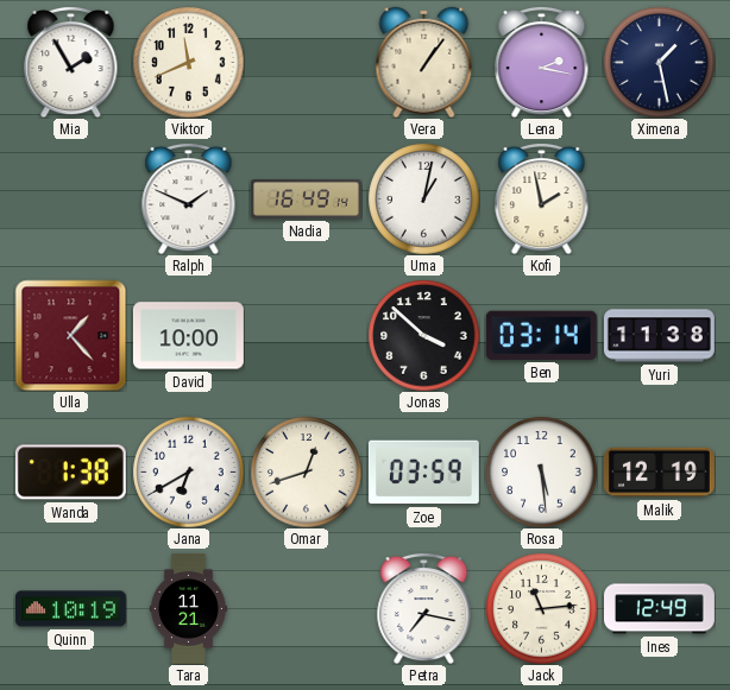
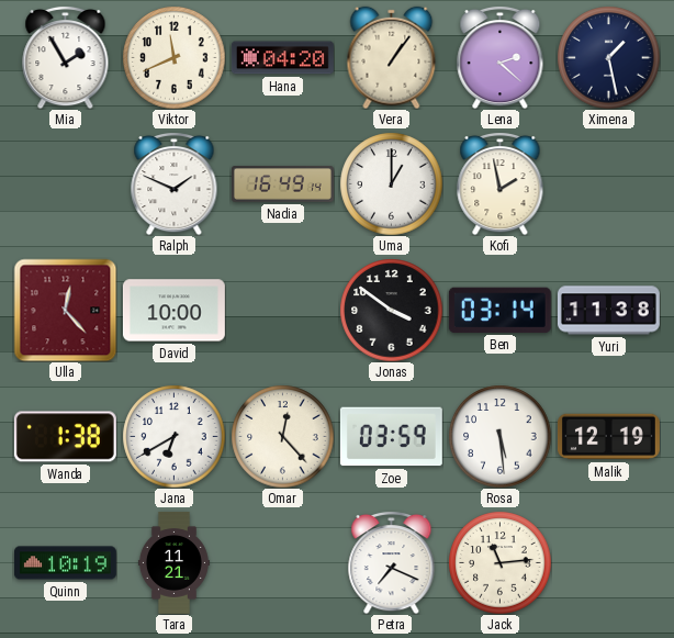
Hana: none -> 04:20
Lena: 2:17 -> 2:22
Uma: 1:02 -> 1:00
Ulla: 1:23 -> 12:23
Jonas: 3:52 -> 3:51
Omar: 12:42 -> 12:23
Petra: 7:17 -> 7:19
Ines: 12:49 -> none
